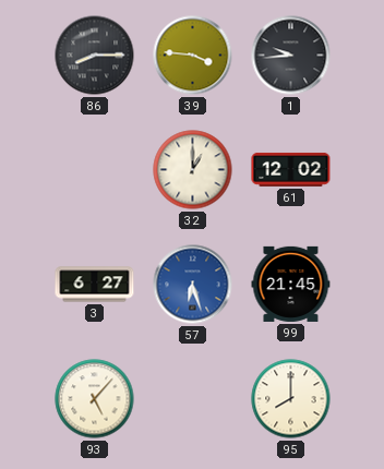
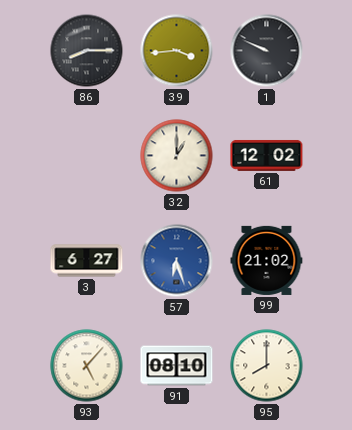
39: 3:46 -> 3:44
1: 9:44 -> 9:49
99: 21:45 -> 21:02
91: none -> 08:10
